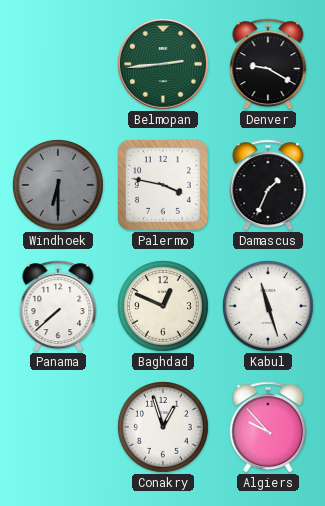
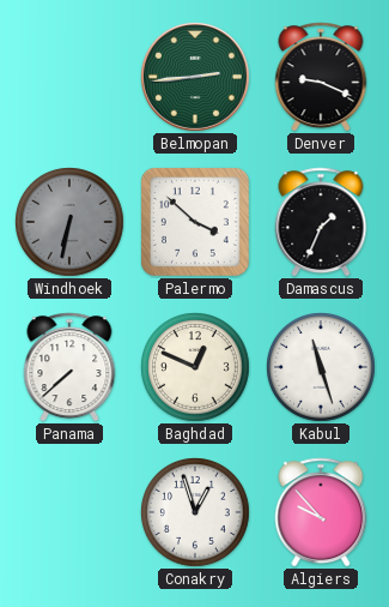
Denver: 9:20 -> 9:19
Windhoek: 6:30 -> 6:32
Palermo: 3:47 -> 3:52
